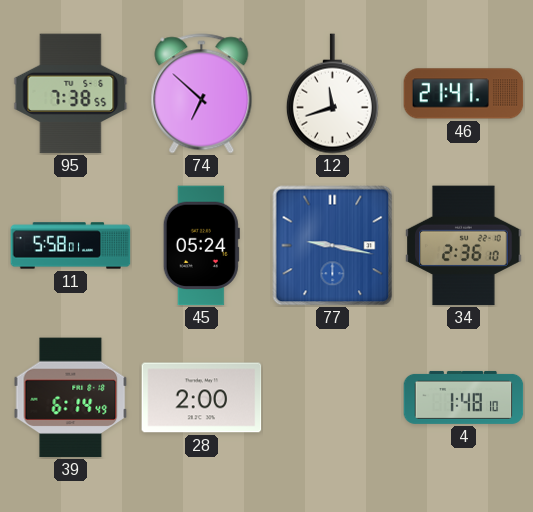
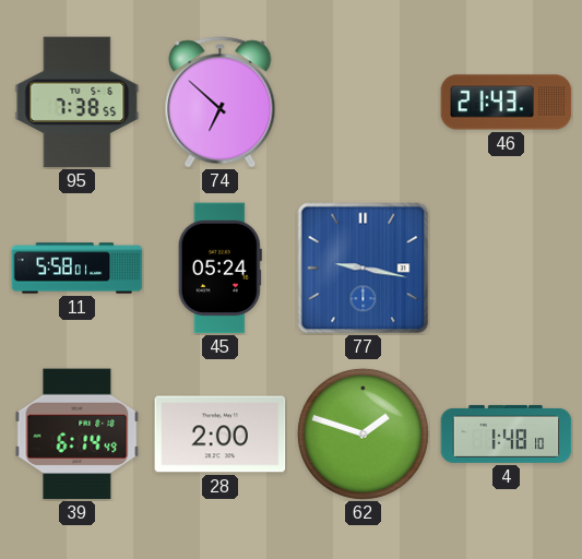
12: 11:42 -> none
46: 21:41 -> 21:43
34: 2:36 -> none
62: none -> 1:48
